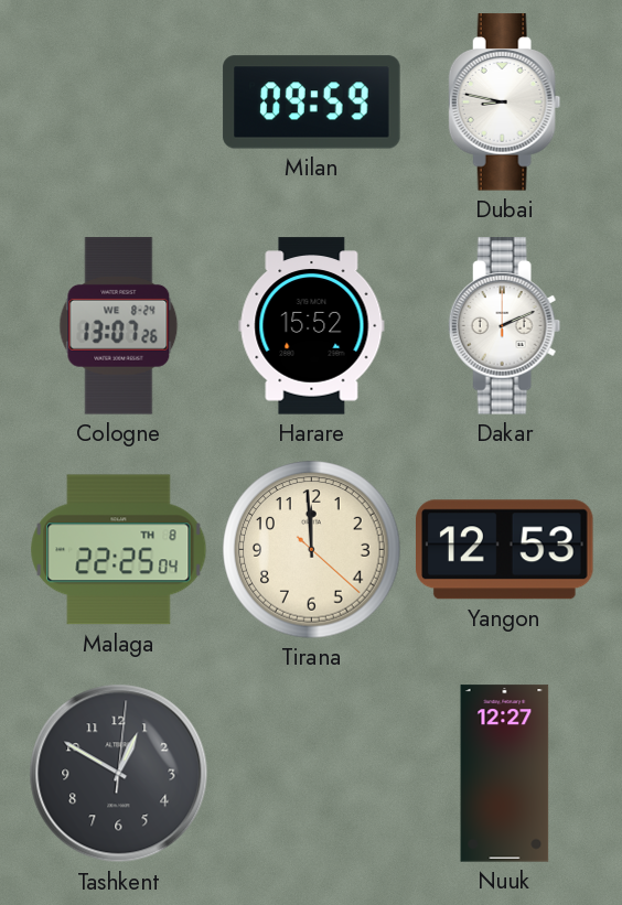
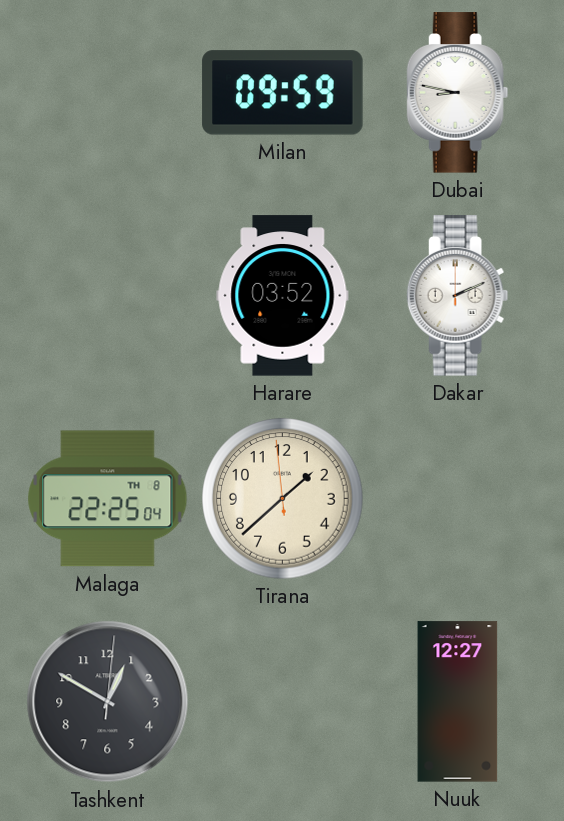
Cologne: 13:07 -> none
Harare: 15:52 -> 03:52
Tirana: 11:59 -> 1:37
Yangon: 12:53 -> none
